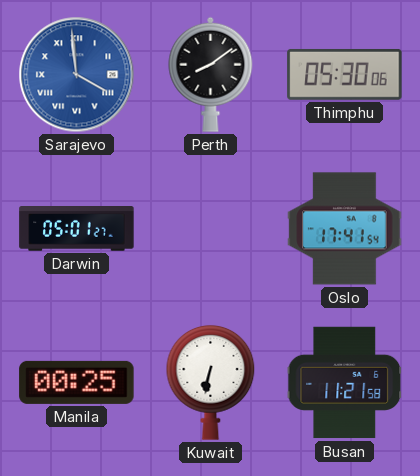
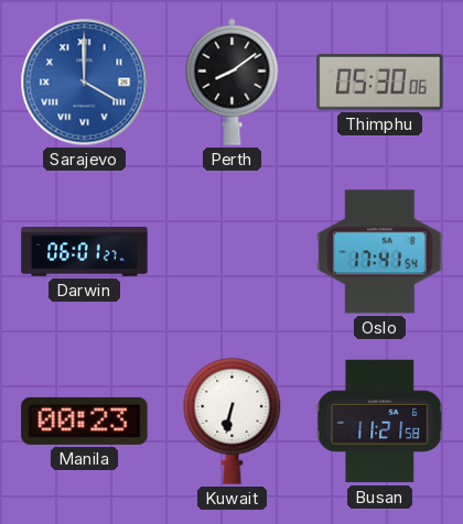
Sarajevo: 3:59 -> 4:00
Darwin: 05:01 -> 06:01
Manila: 00:25 -> 00:23
